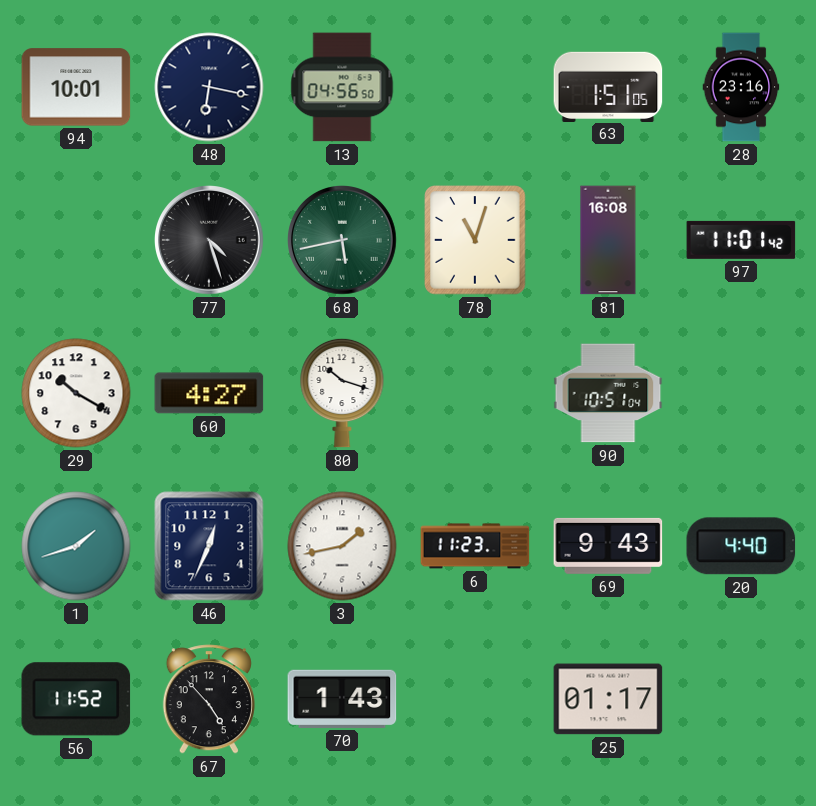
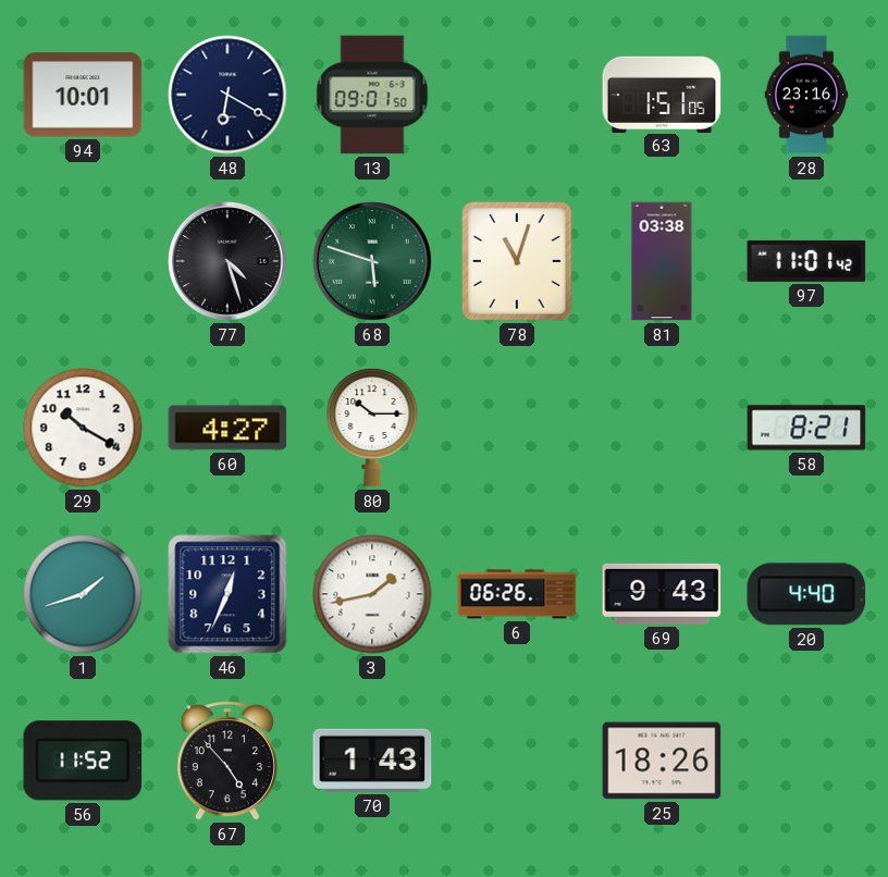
48: 6:17 -> 6:20
13: 04:56 -> 09:01
68: 5:43 -> 5:48
81: 16:08 -> 03:38
80: 10:18 -> 10:15
90: 10:51 -> none
58: none -> 8:21
6: 11:23 -> 06:26
25: 01:17 -> 18:26
